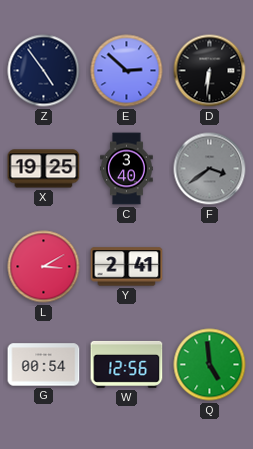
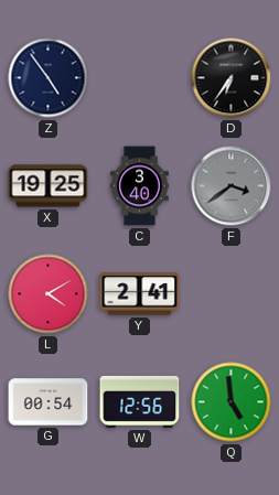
E: 2:52 -> none
D: 6:31 -> 6:36
L: 3:10 -> 4:10
